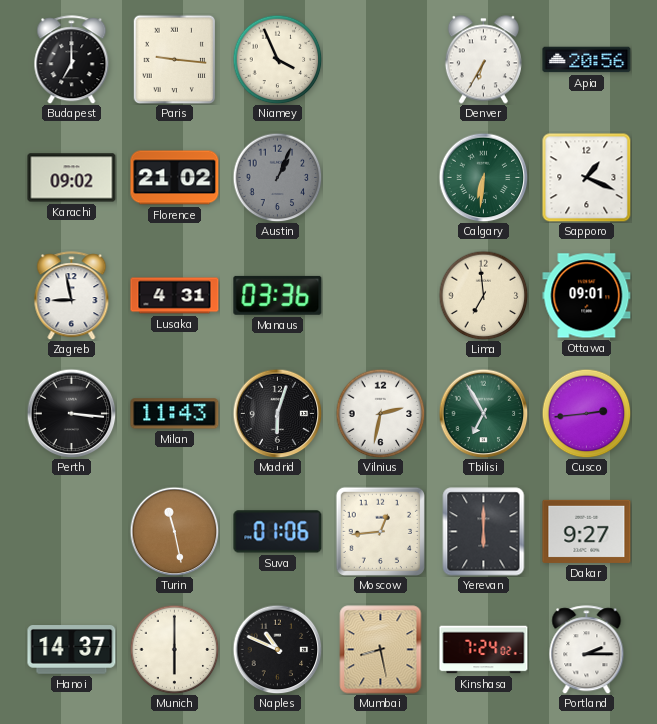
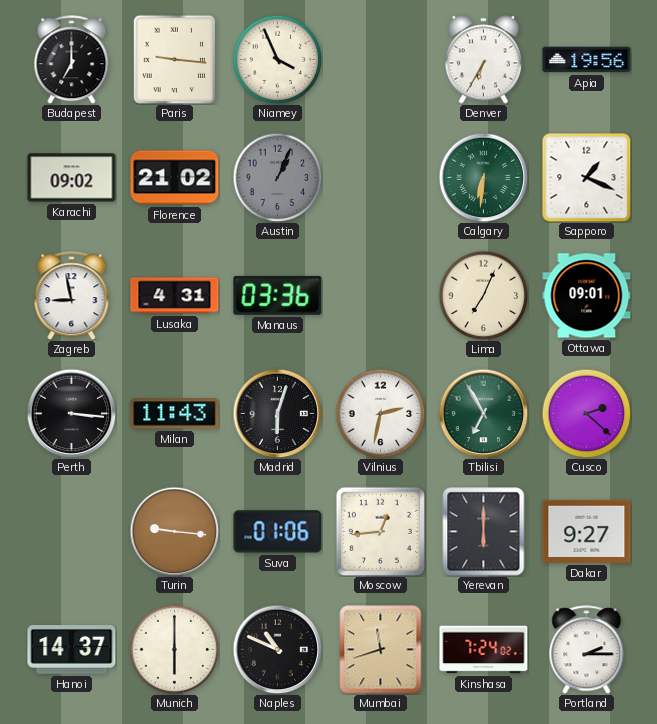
Apia: 20:56 -> 19:56
Lima: 6:59 -> 7:04
Cusco: 2:44 -> 2:22
Turin: 11:28 -> 9:16
Mumbai: 8:28 -> 11:42
